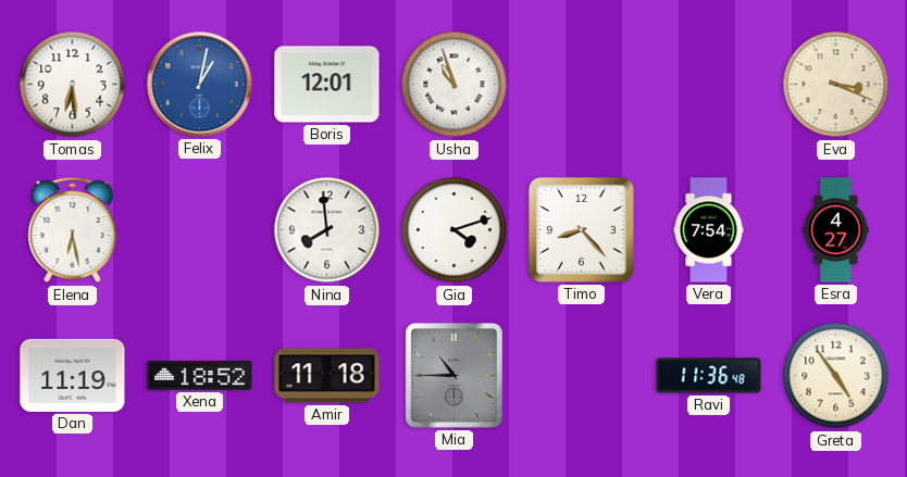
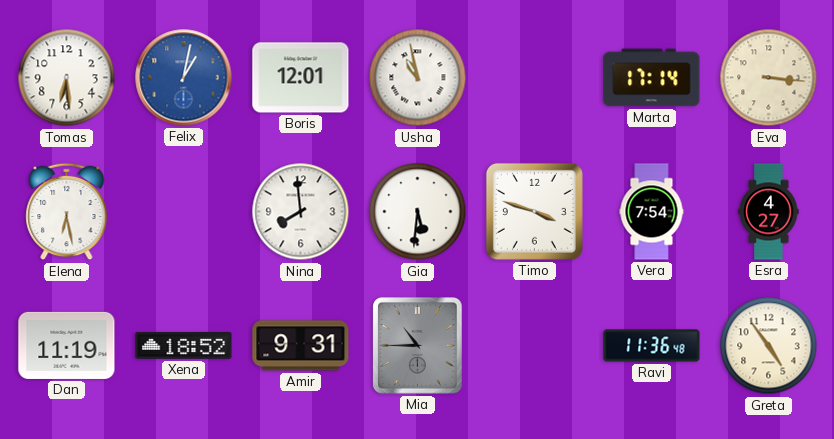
Usha: 10:57 -> 10:58
Marta: none -> 17:14
Eva: 3:19 -> 3:16
Gia: 4:12 -> 5:31
Timo: 8:23 -> 3:48
Amir: 11:18 -> 9:31
